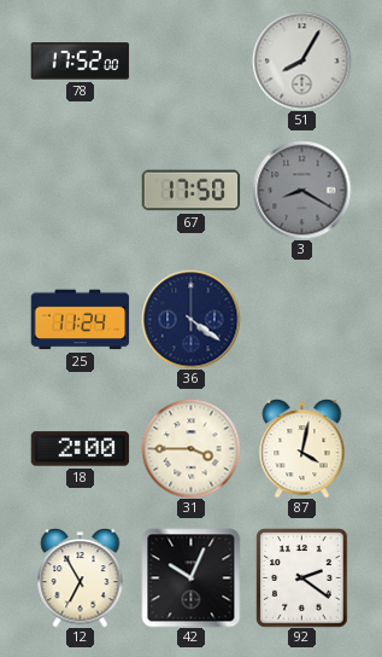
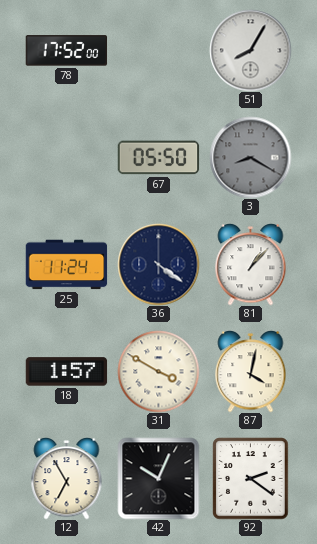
67: 17:50 -> 05:50
81: none -> 1:07
18: 2:00 -> 1:57
31: 3:45 -> 3:50
